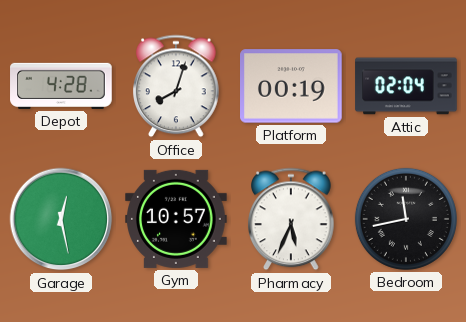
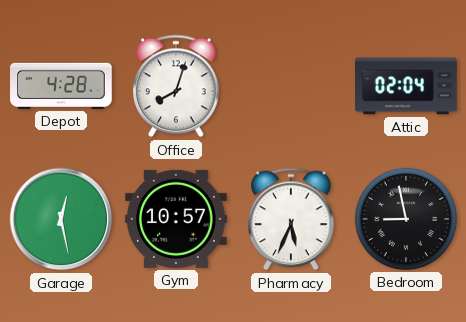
Platform: 00:19 -> none
Bedroom: 11:43 -> 8:58
